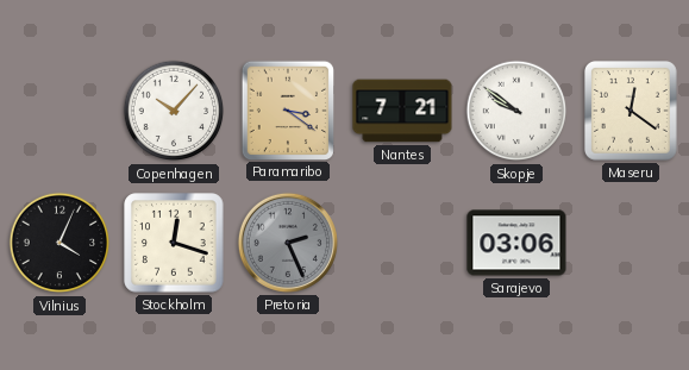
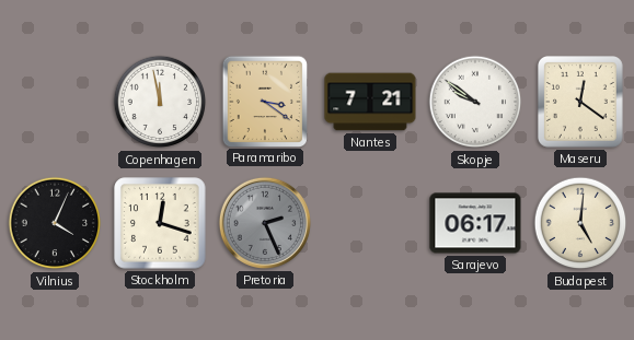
Copenhagen: 10:07 -> 11:58
Sarajevo: 03:06 -> 06:17
Budapest: none -> 5:01
